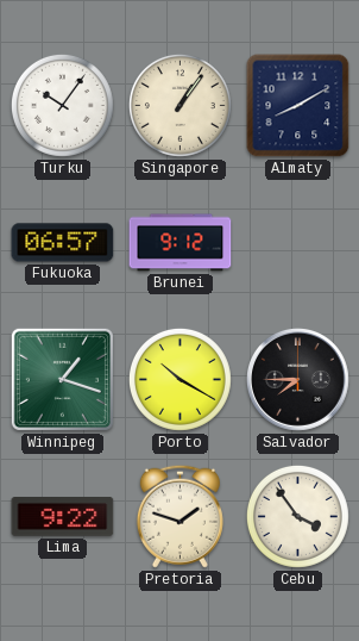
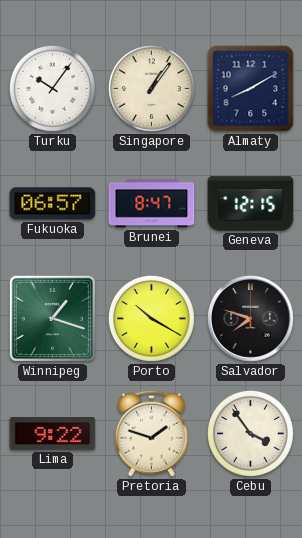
Brunei: 9:12 -> 8:47
Geneva: none -> 12:15
Salvador: 7:45 -> 7:48
